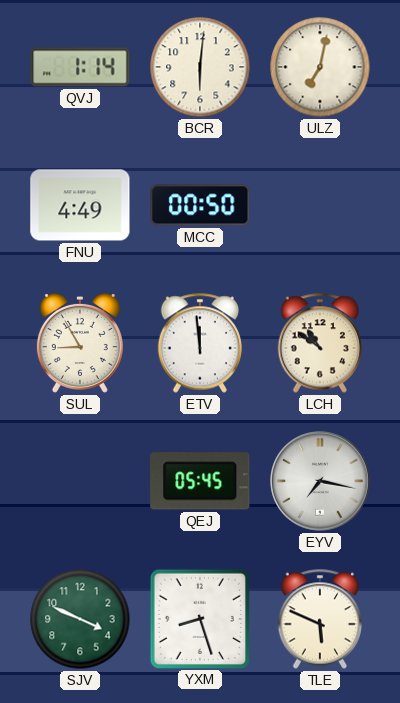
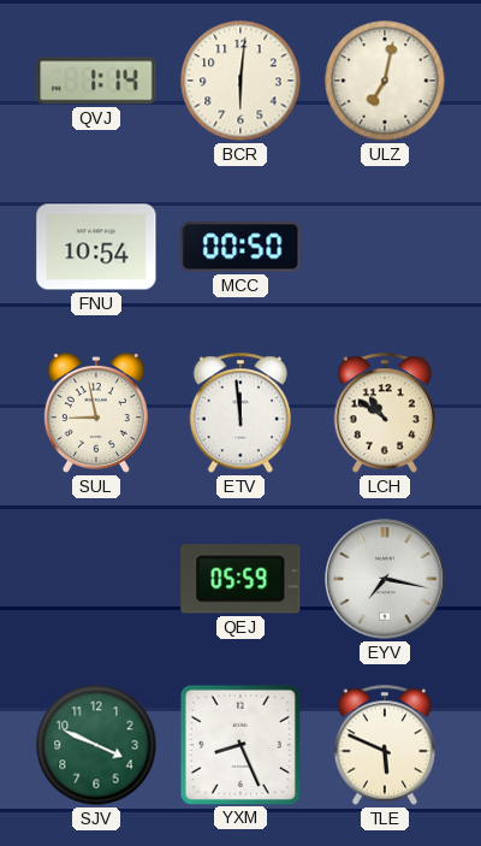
FNU: 4:49 -> 10:54
SUL: 8:55 -> 8:58
QEJ: 05:45 -> 05:59
YXM: 8:27 -> 8:26
